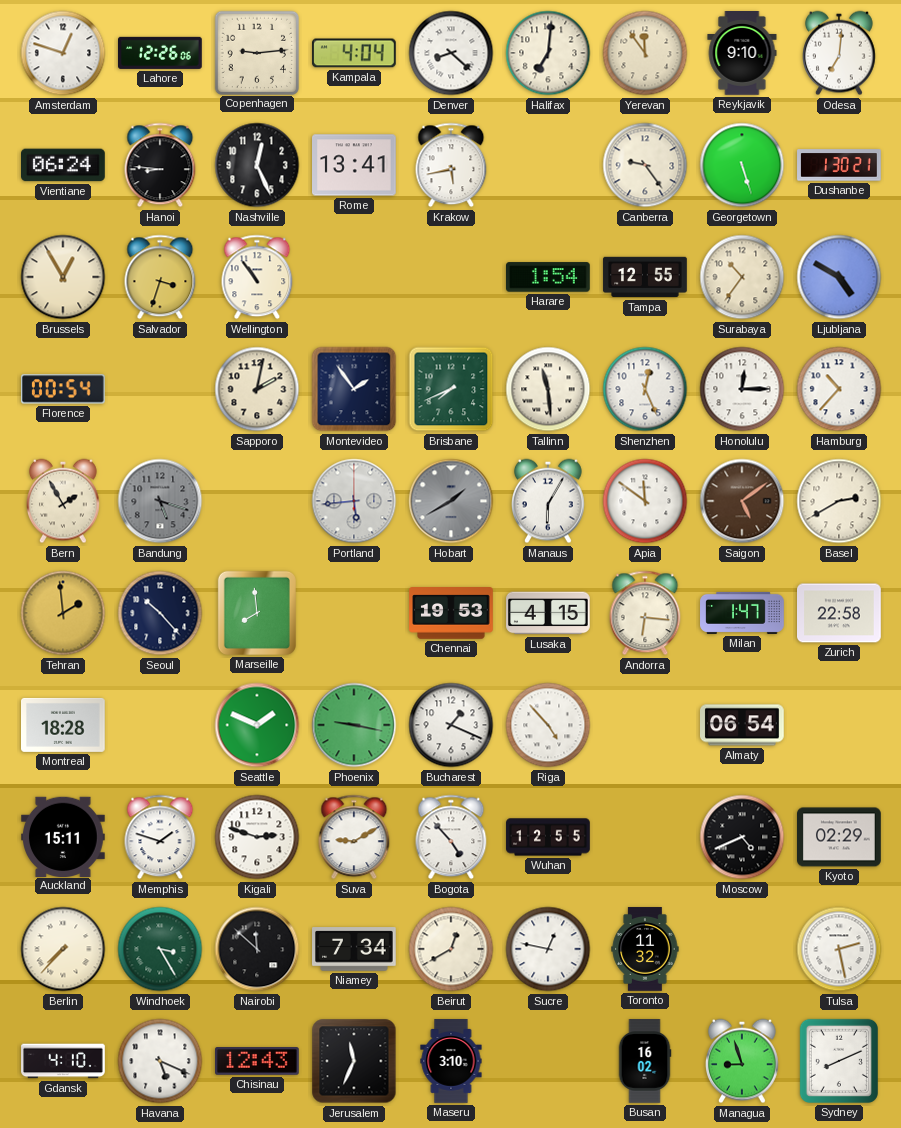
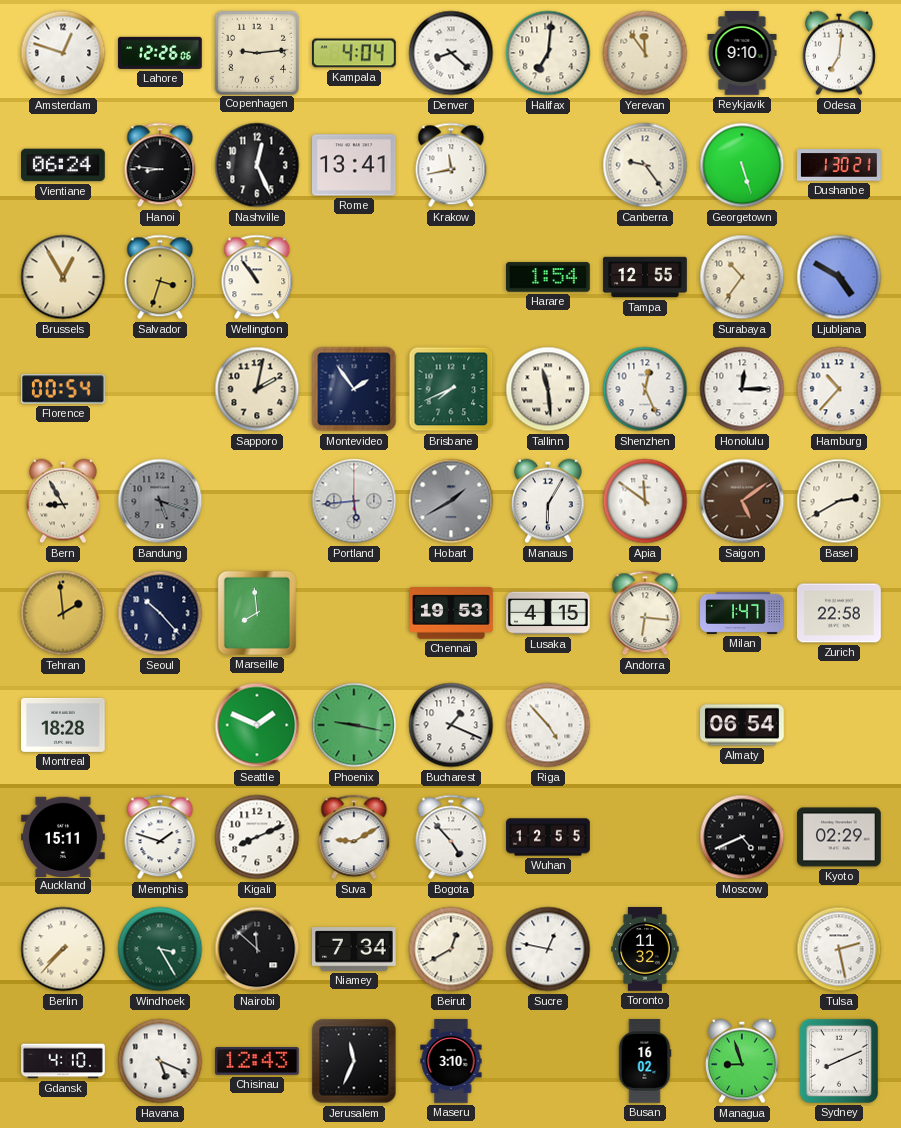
Krakow: 5:43 -> 11:43
Bern: 1:55 -> 8:55
Kigali: 2:48 -> 8:11
